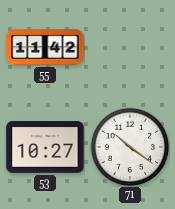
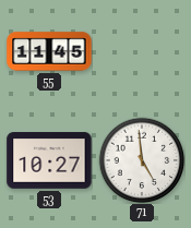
55: 11:42 -> 11:45
71: 10:21 -> 4:59
